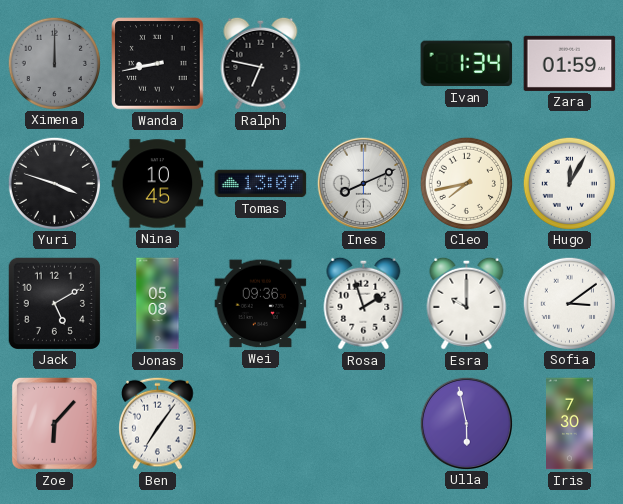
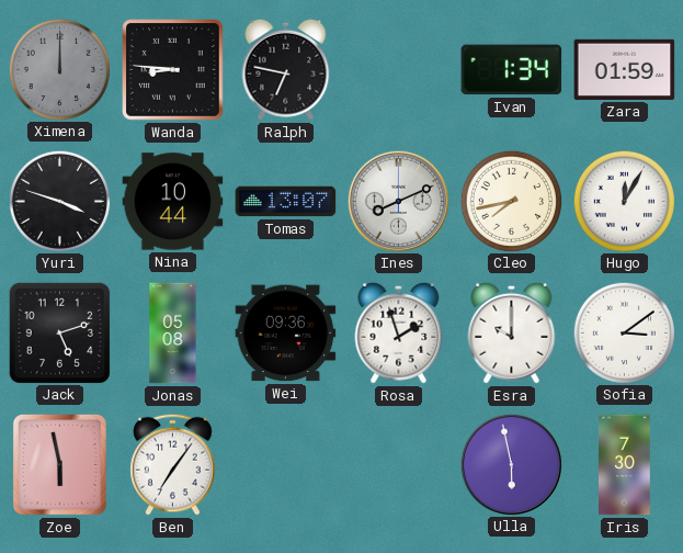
Wanda: 8:43 -> 8:46
Nina: 10:45 -> 10:44
Jack: 5:10 -> 5:12
Zoe: 6:07 -> 5:58
